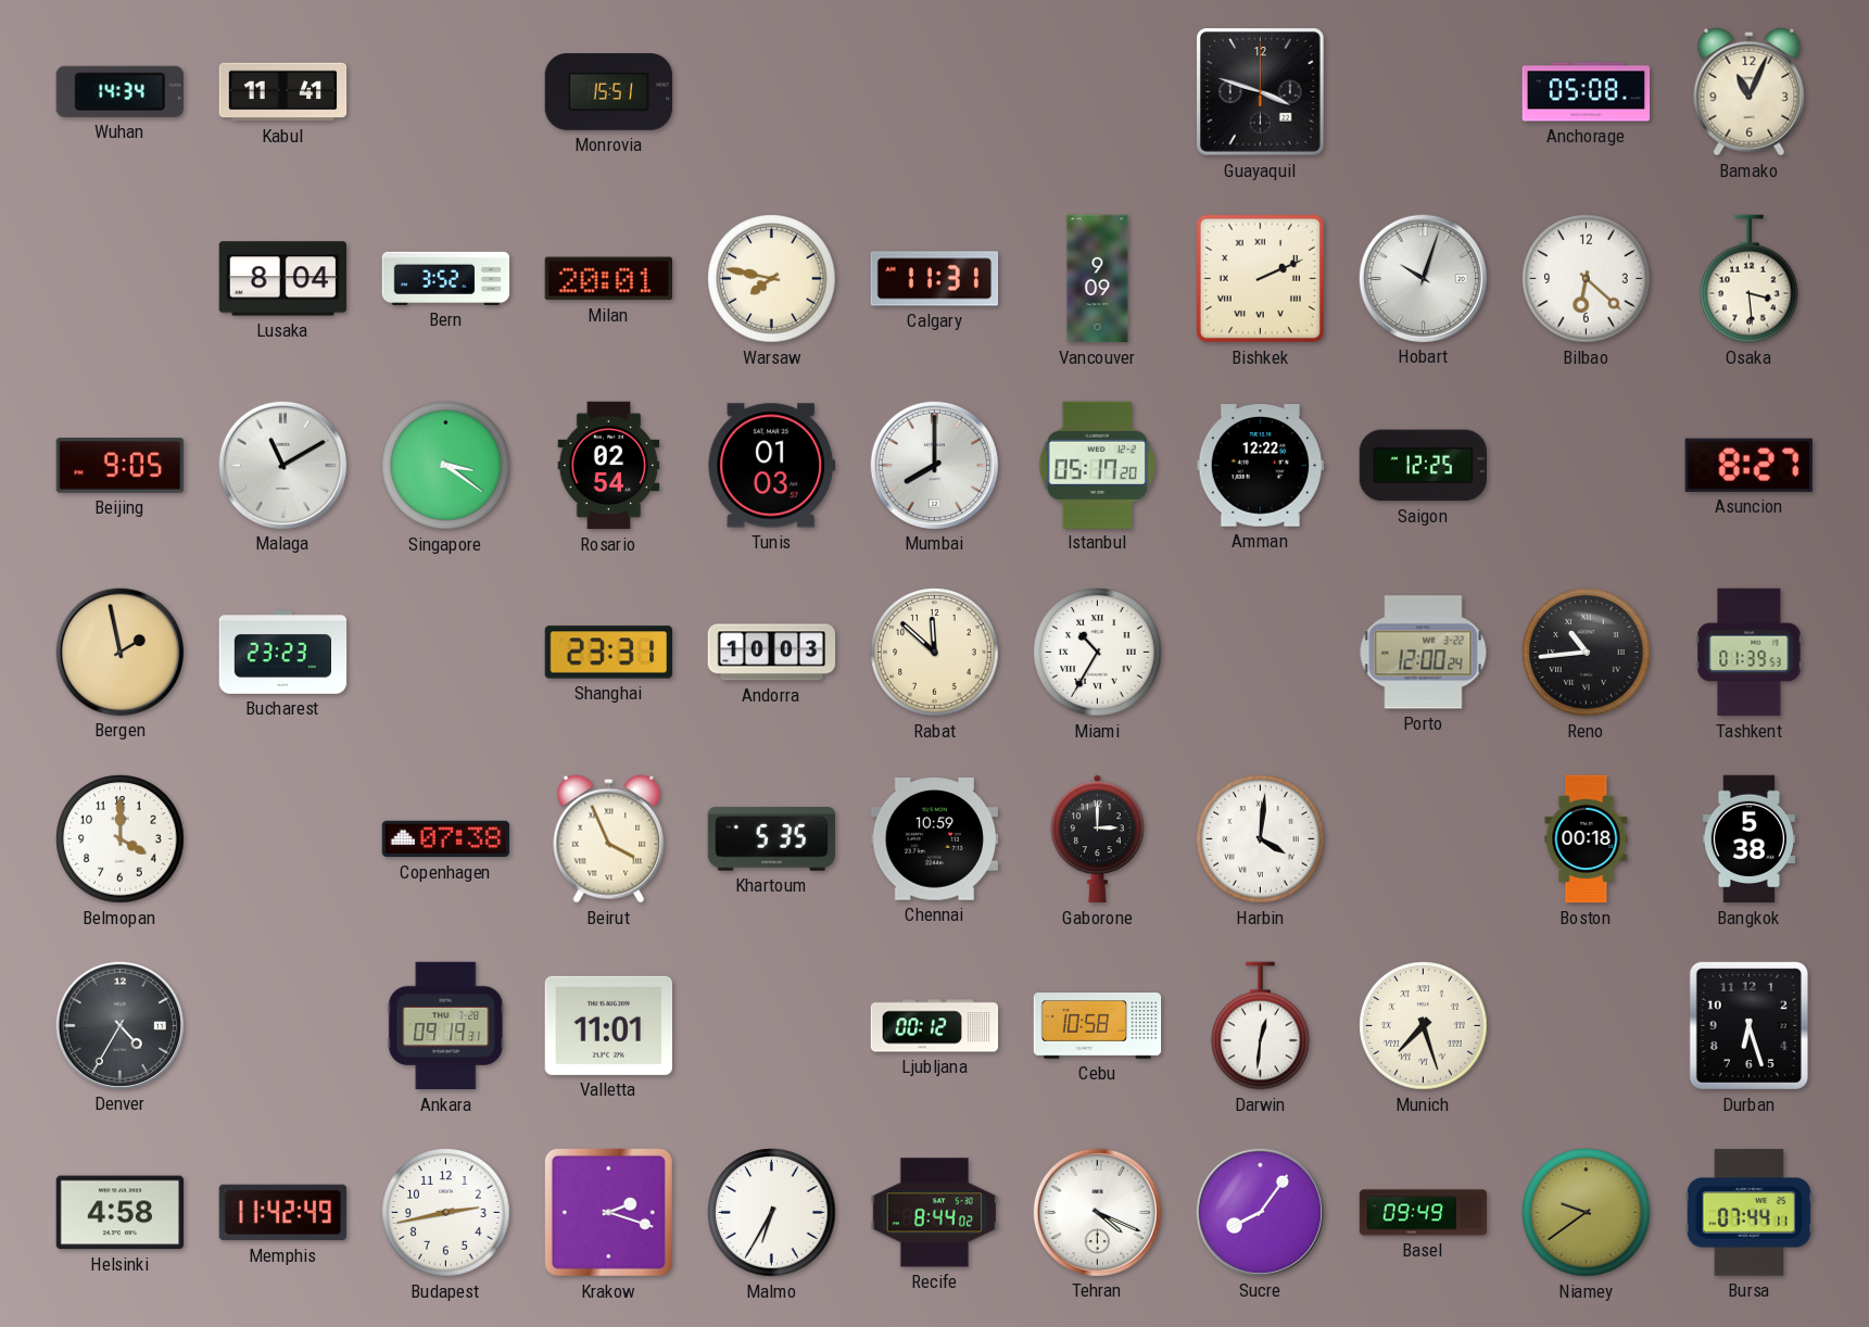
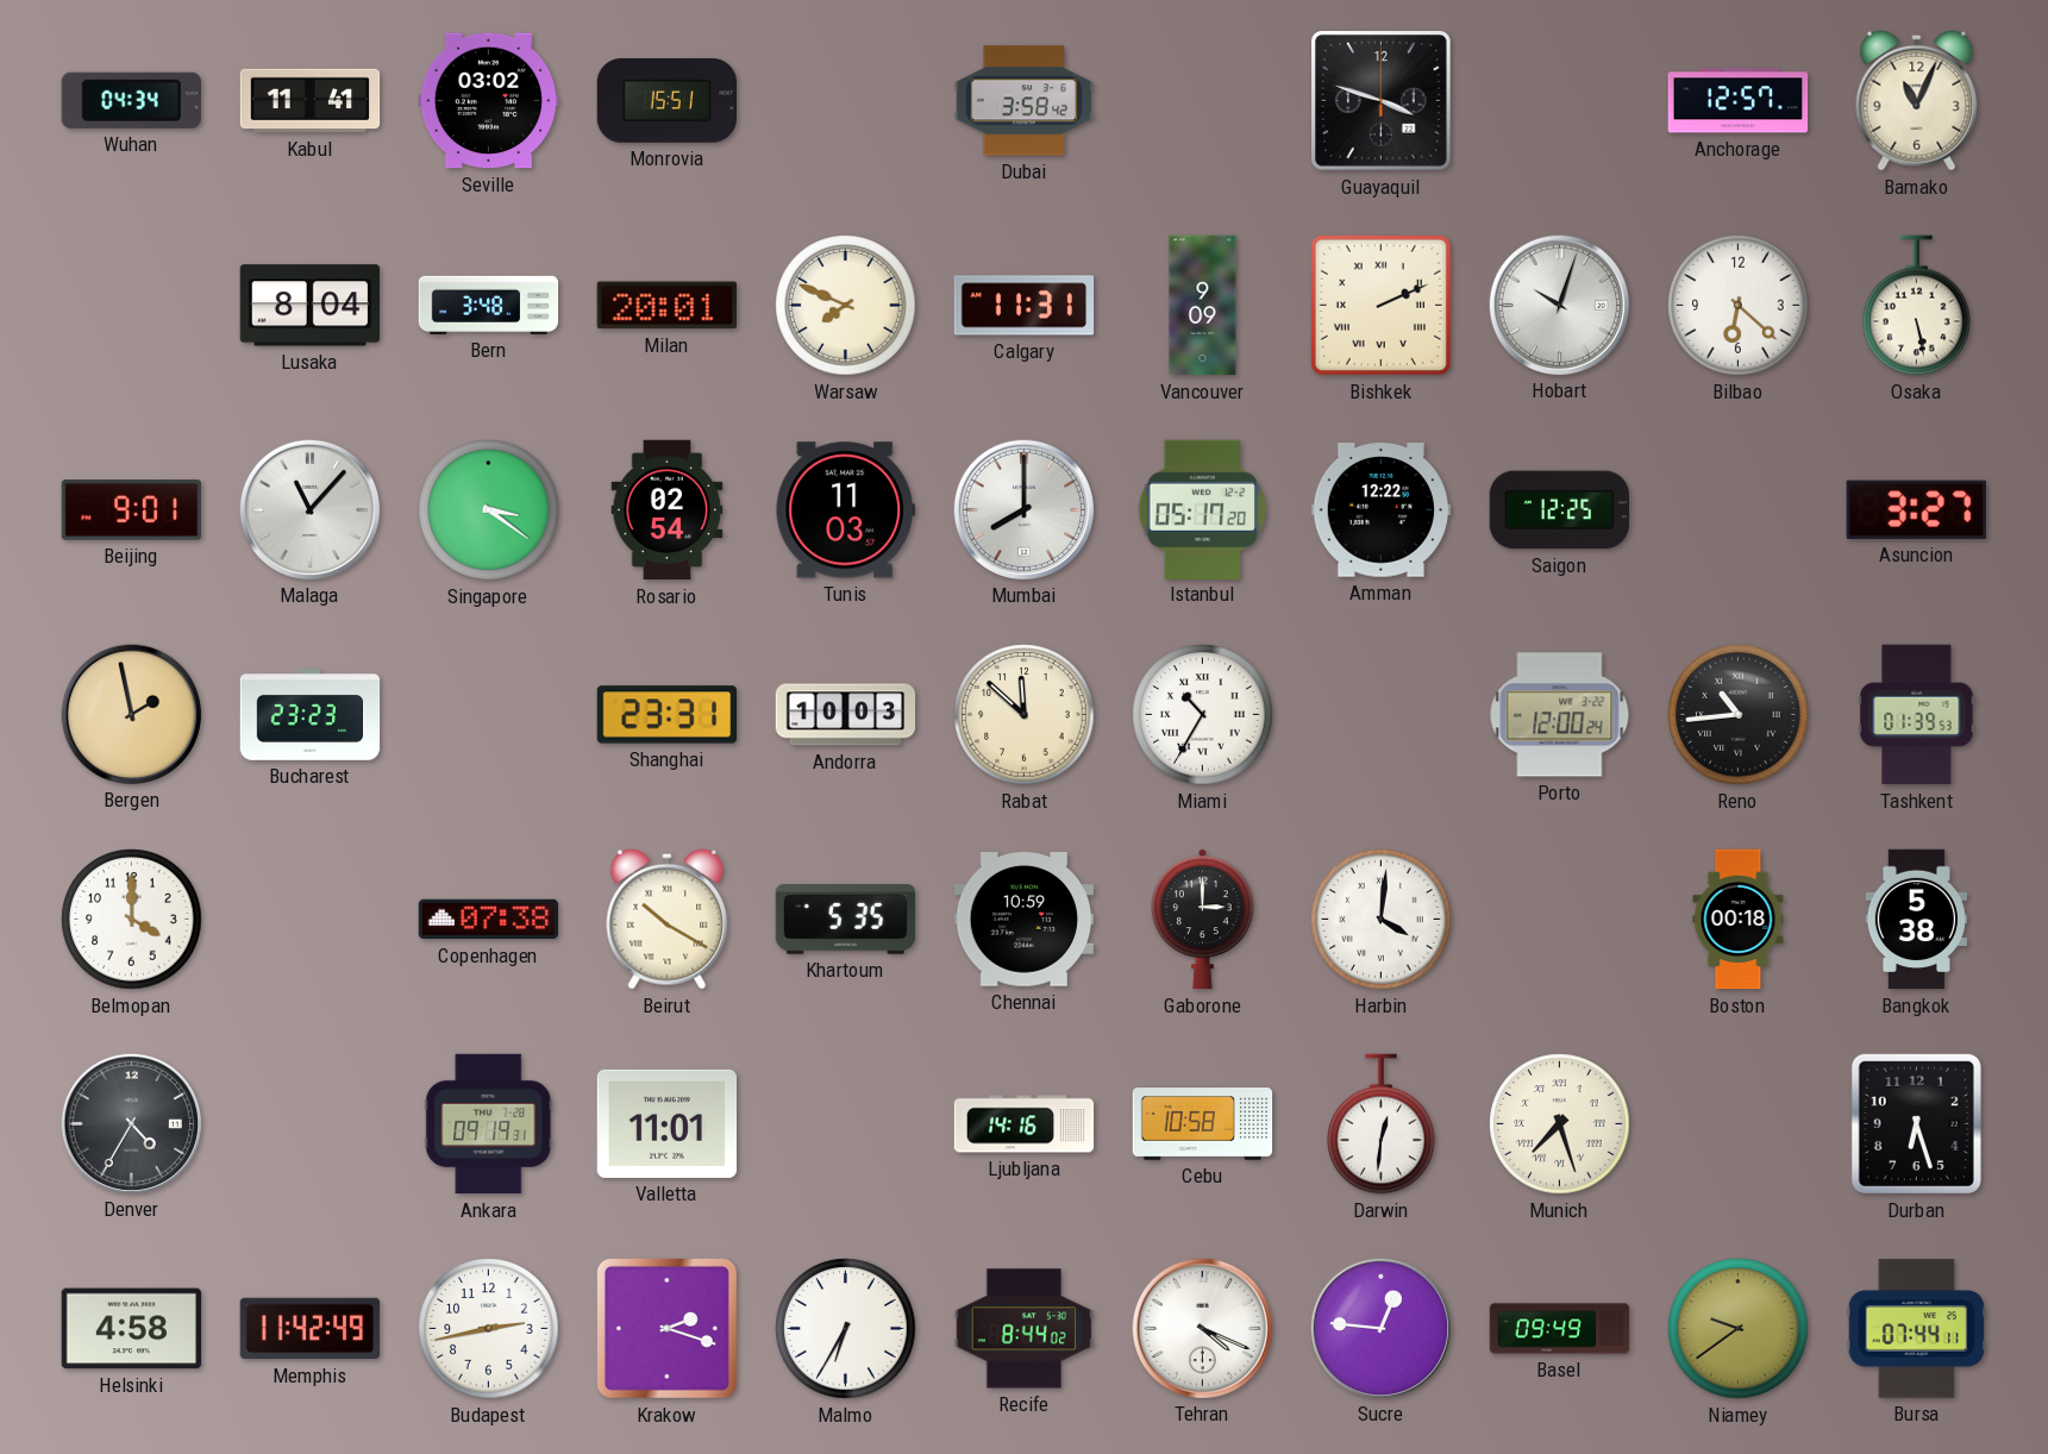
Wuhan: 14:34 -> 04:34
Seville: none -> 03:02
Dubai: none -> 3:58
Anchorage: 05:08 -> 12:57
Bern: 3:52 -> 3:48
Warsaw: 7:47 -> 7:49
Osaka: 3:29 -> 5:28
Beijing: 9:05 -> 9:01
Malaga: 11:10 -> 11:07
Tunis: 01:03 -> 11:03
Asuncion: 8:27 -> 3:27
Beirut: 3:56 -> 10:20
Ljubljana: 00:12 -> 14:16
Sucre: 8:06 -> 12:46
